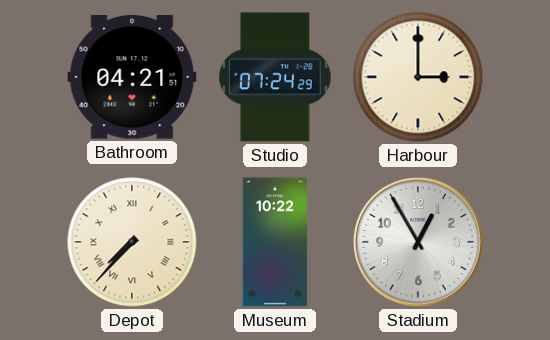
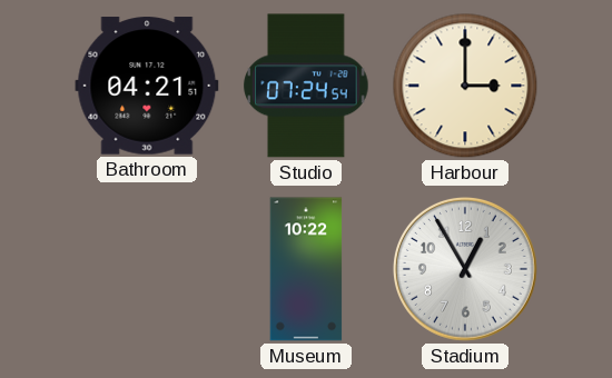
Studio: 07:24:29 -> 07:24:54
Depot: 7:37 -> none
